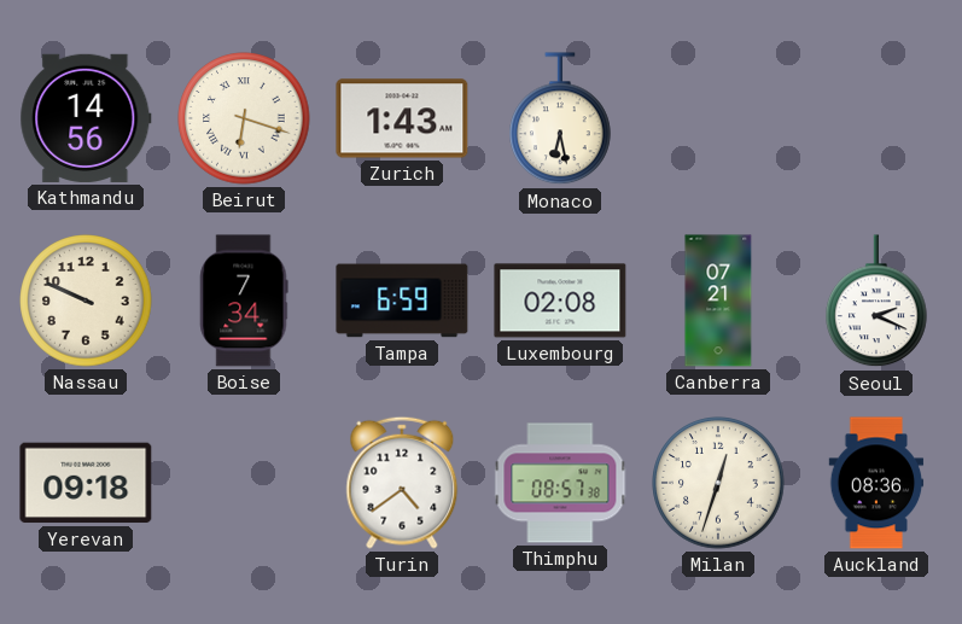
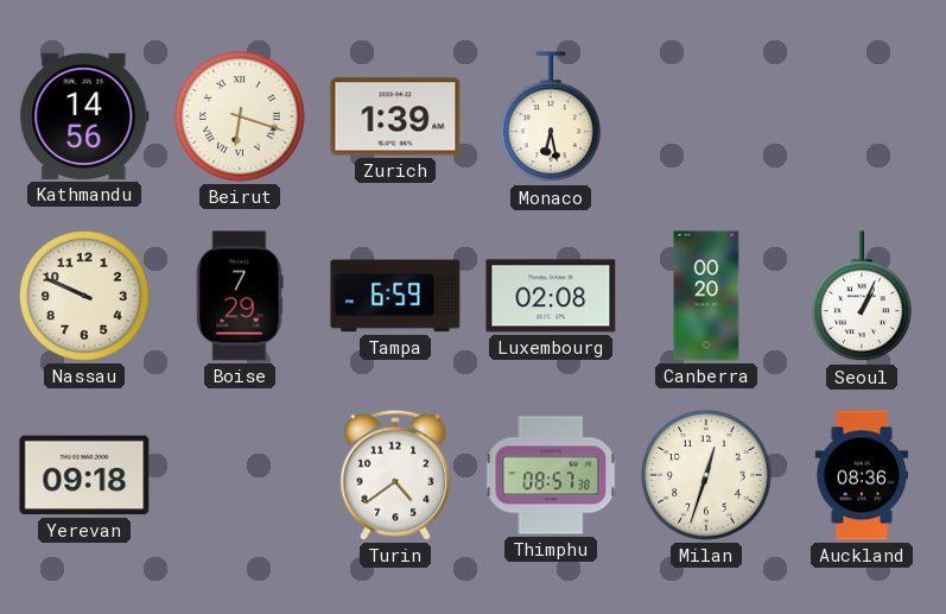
Zurich: 1:43 -> 1:39
Boise: 7:34 -> 7:29
Canberra: 07:21 -> 00:20
Seoul: 2:19 -> 1:04
